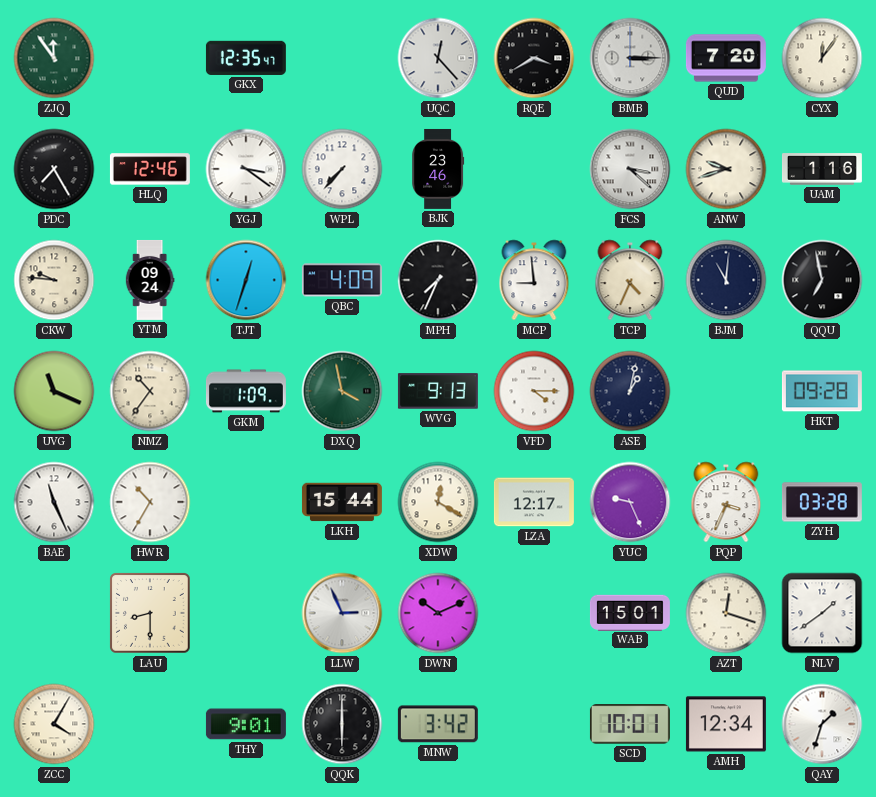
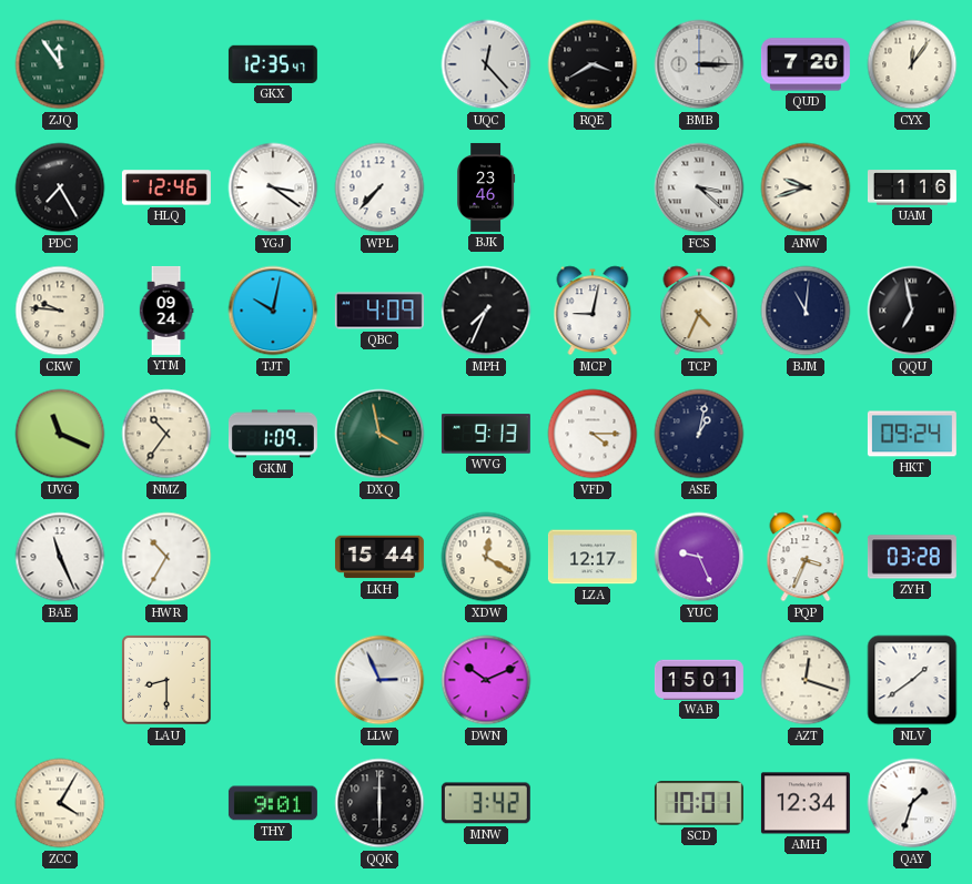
TJT: 12:33 -> 10:02
MCP: 8:59 -> 9:02
HKT: 09:28 -> 09:24
